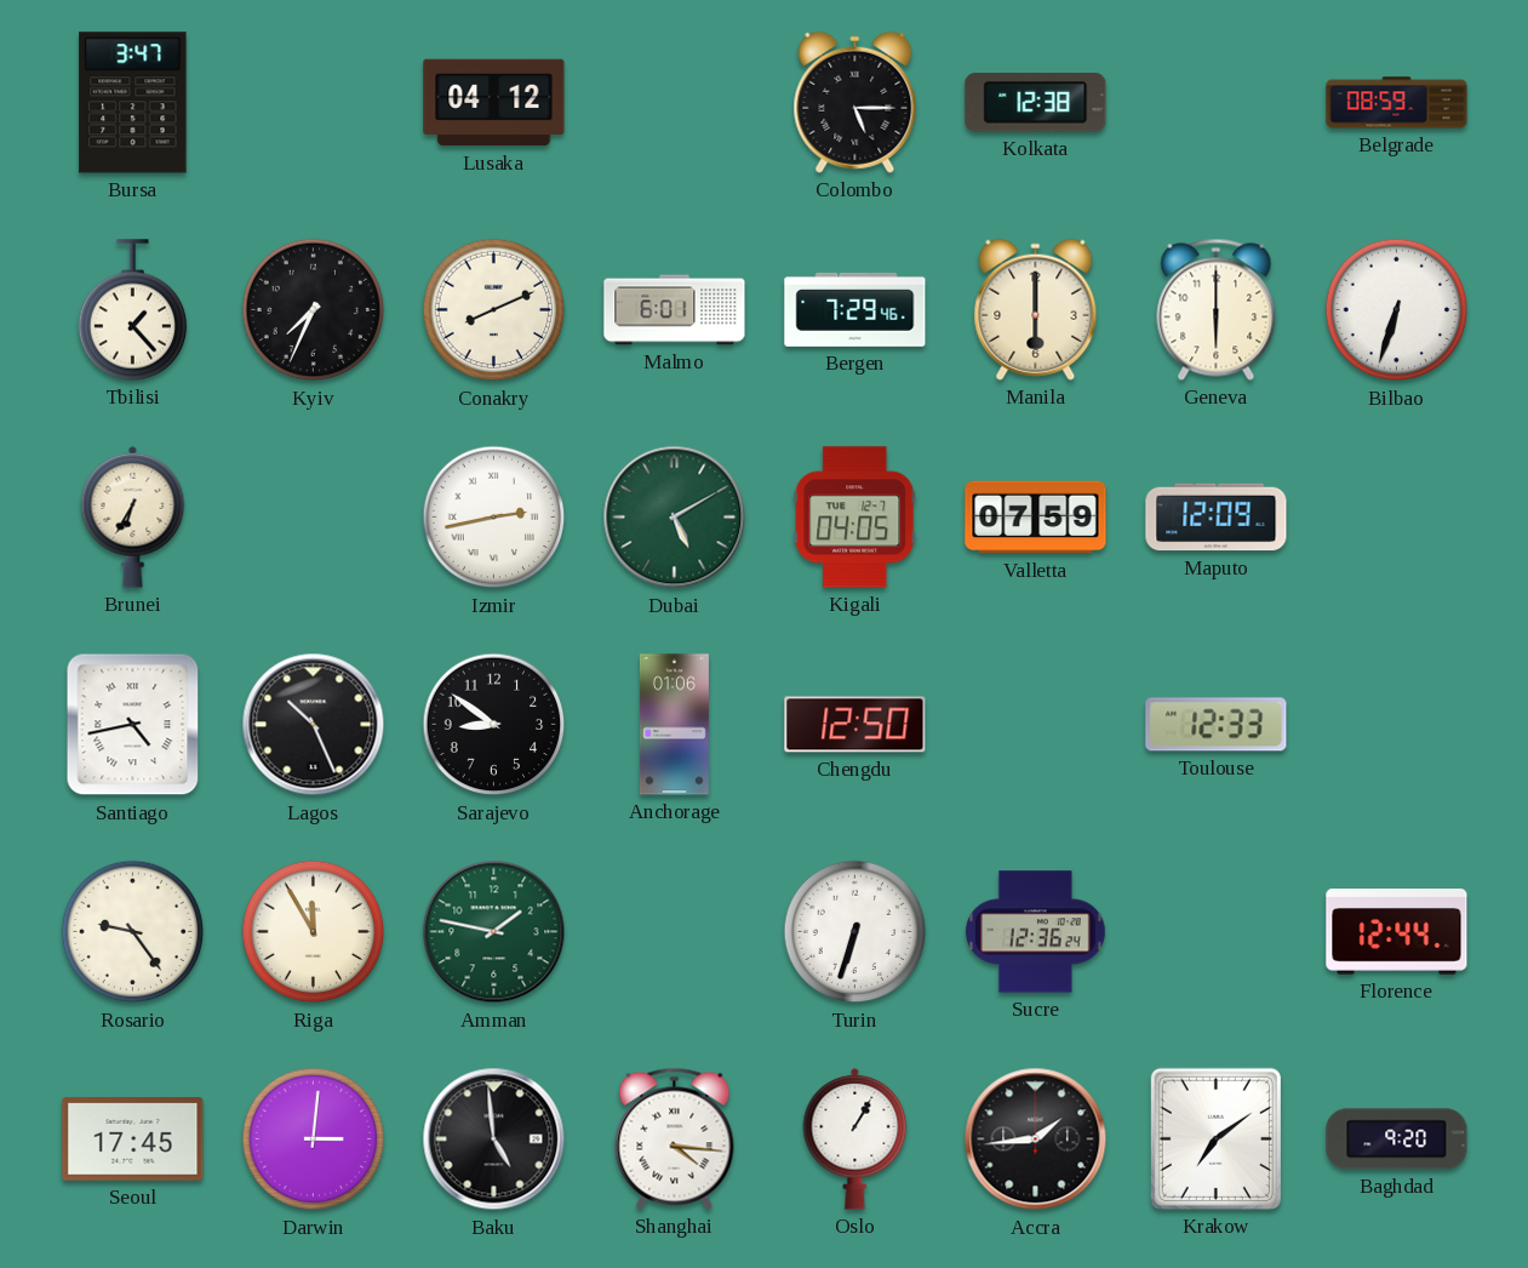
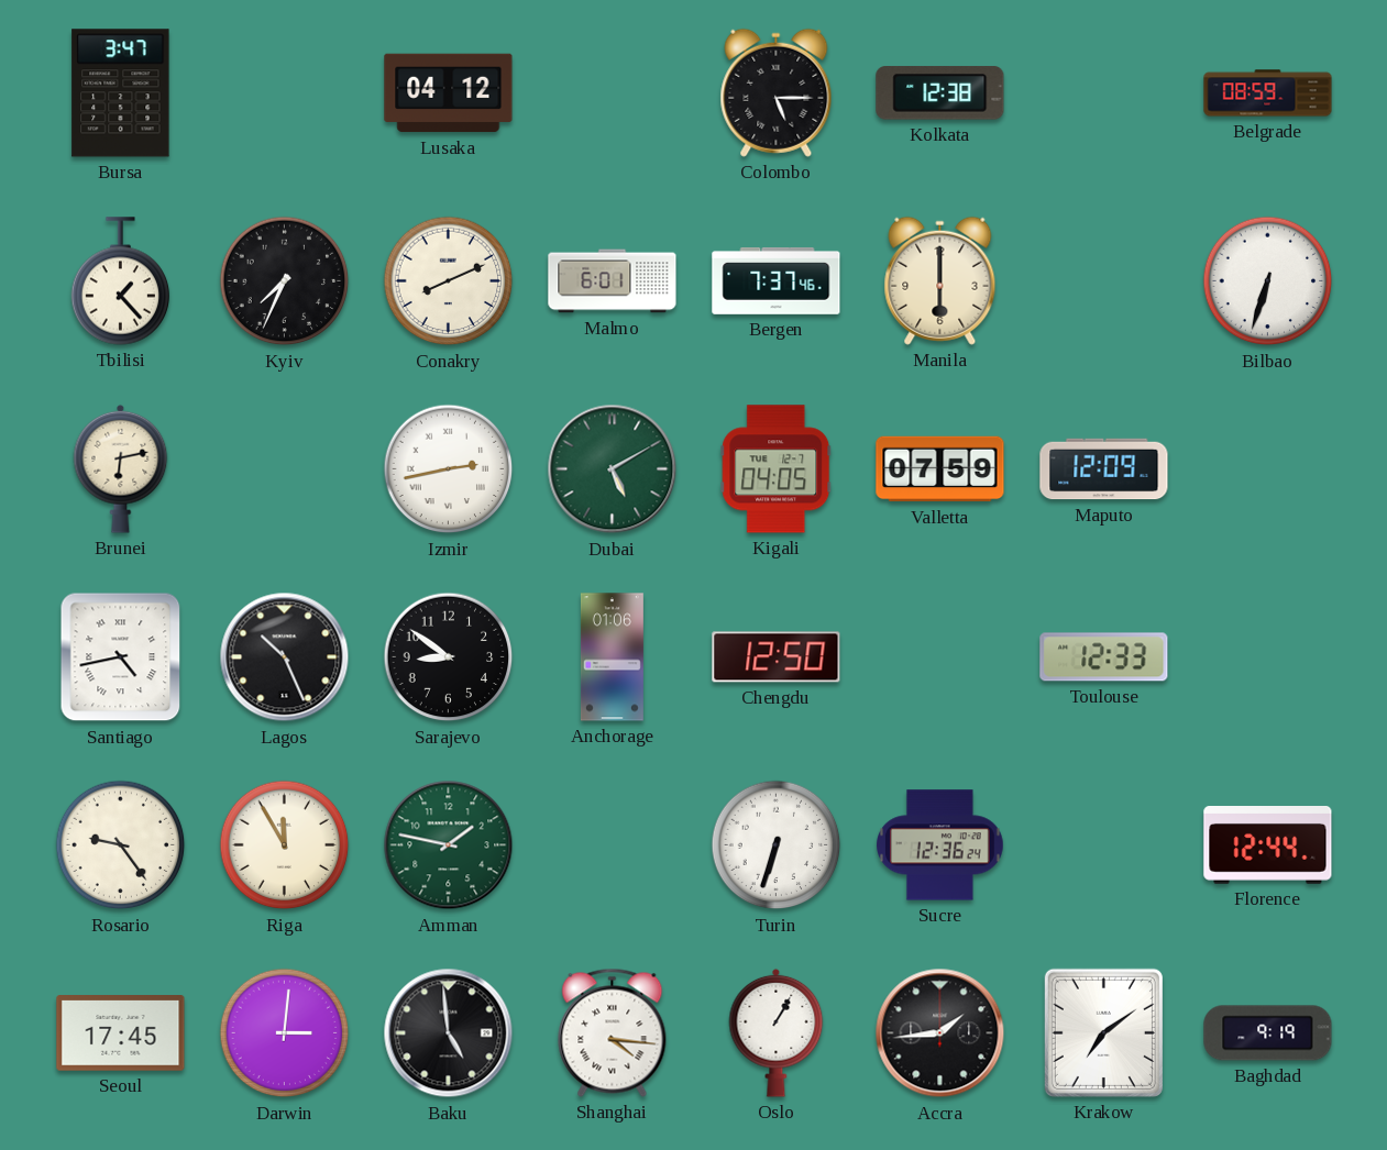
Bergen: 7:29 -> 7:37
Geneva: 6:00 -> none
Brunei: 6:35 -> 6:13
Baghdad: 9:20 -> 9:19
